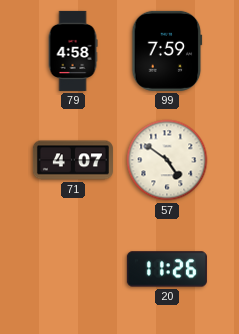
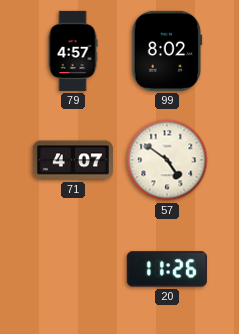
79: 4:58 -> 4:57
99: 7:59 -> 8:02
